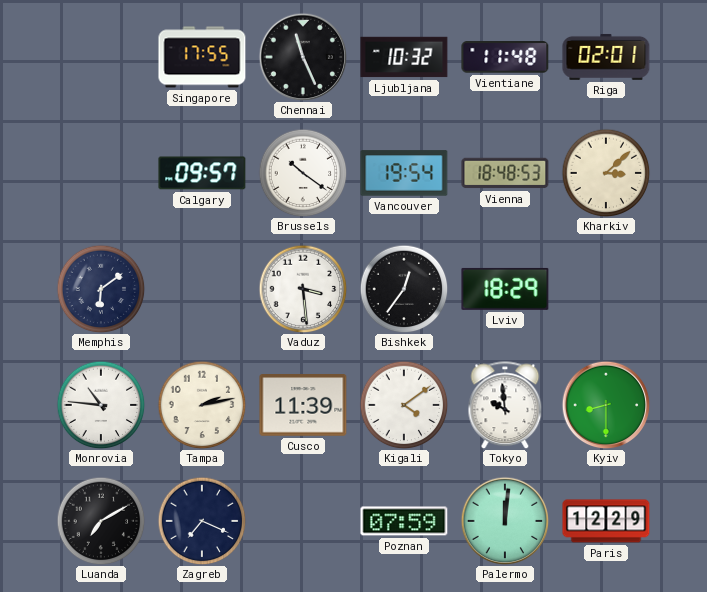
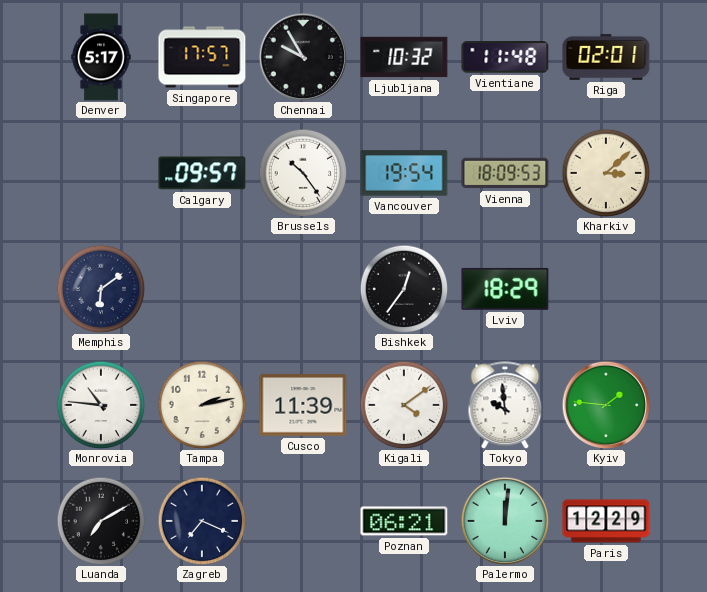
Denver: none -> 5:17
Singapore: 17:55 -> 17:57
Chennai: 11:26 -> 9:55
Brussels: 10:21 -> 10:24
Vienna: 18:48 -> 18:09
Vaduz: 3:29 -> none
Kyiv: 8:30 -> 1:46
Poznan: 07:59 -> 06:21
